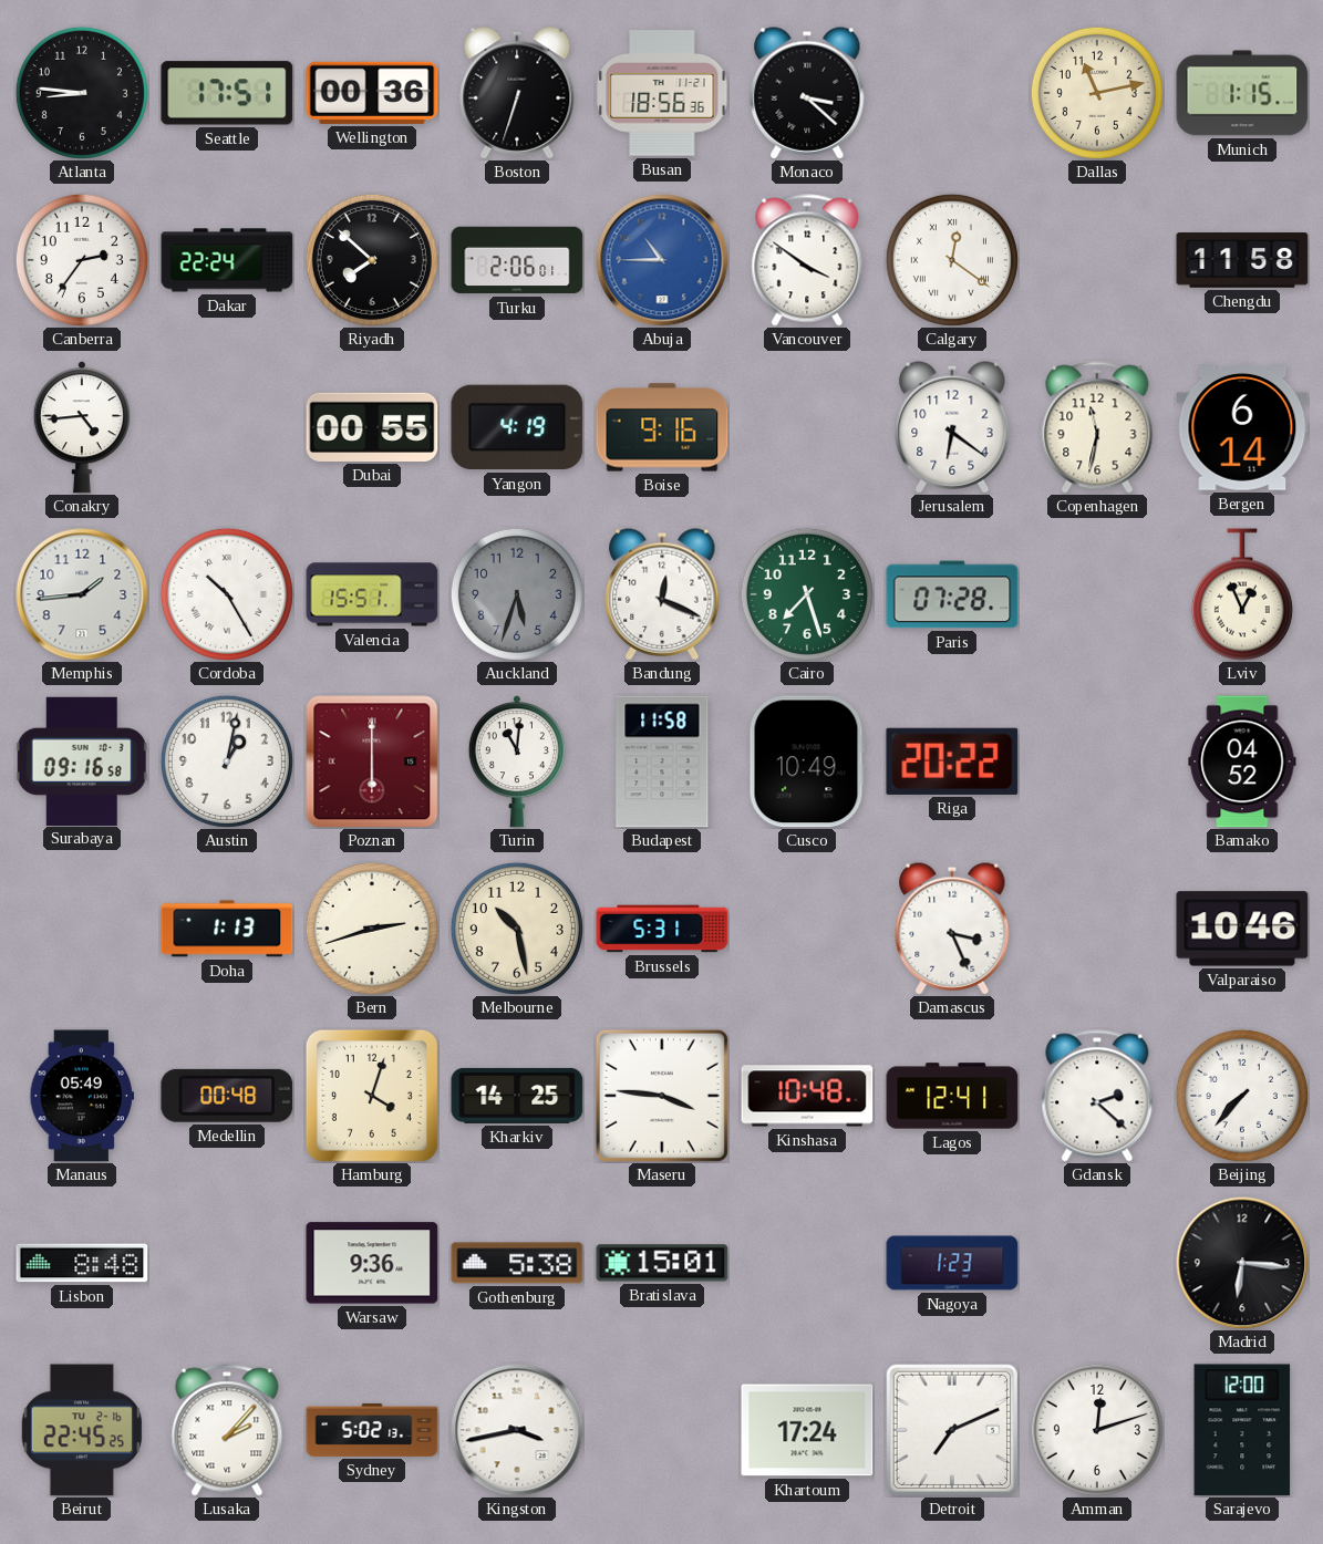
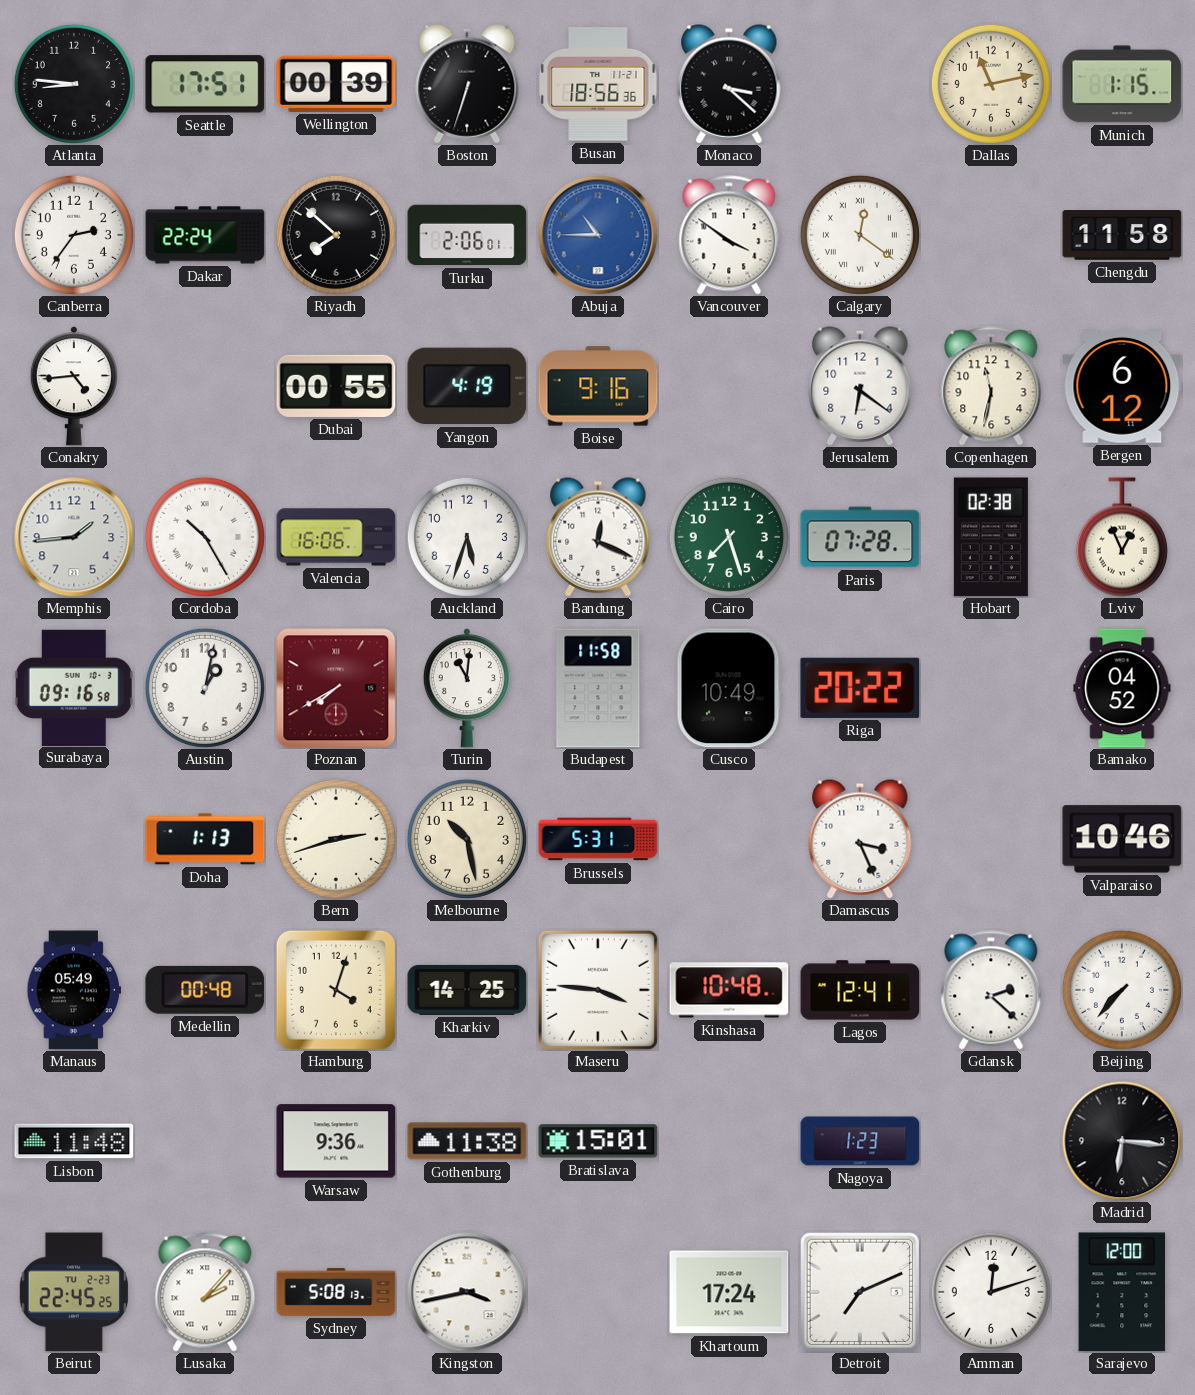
Wellington: 00:36 -> 00:39
Bergen: 6:14 -> 6:12
Valencia: 15:51 -> 16:06
Auckland dial: grey -> white
Hobart: none -> 02:38
Poznan: 6:00 -> 7:40
Lisbon: 8:48 -> 11:48
Gothenburg: 5:38 -> 11:38
Beirut date: TU 2-16 -> TU 2-23
Sydney: 5:02 -> 5:08
